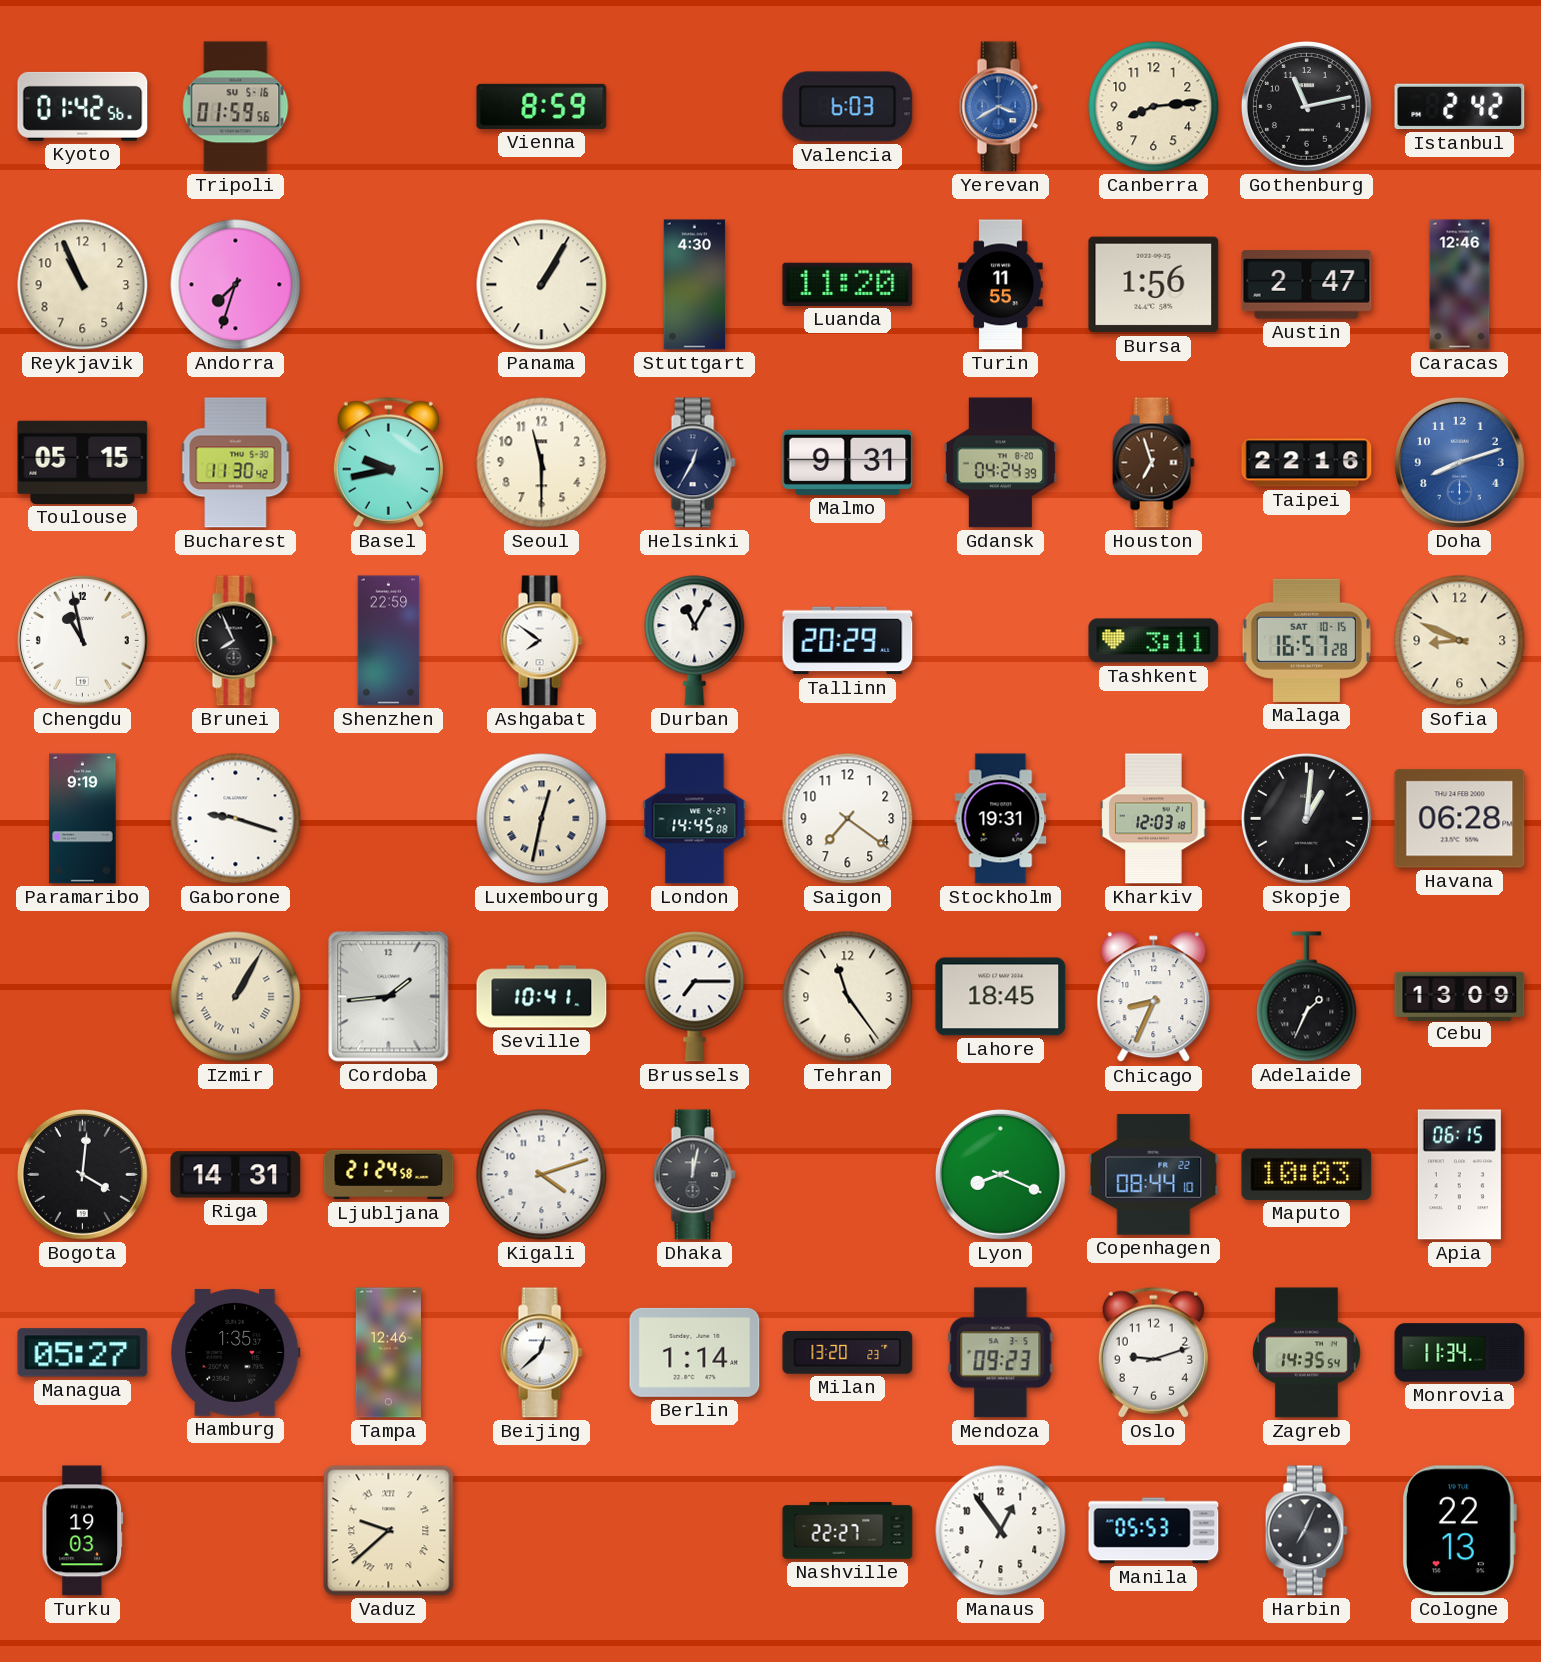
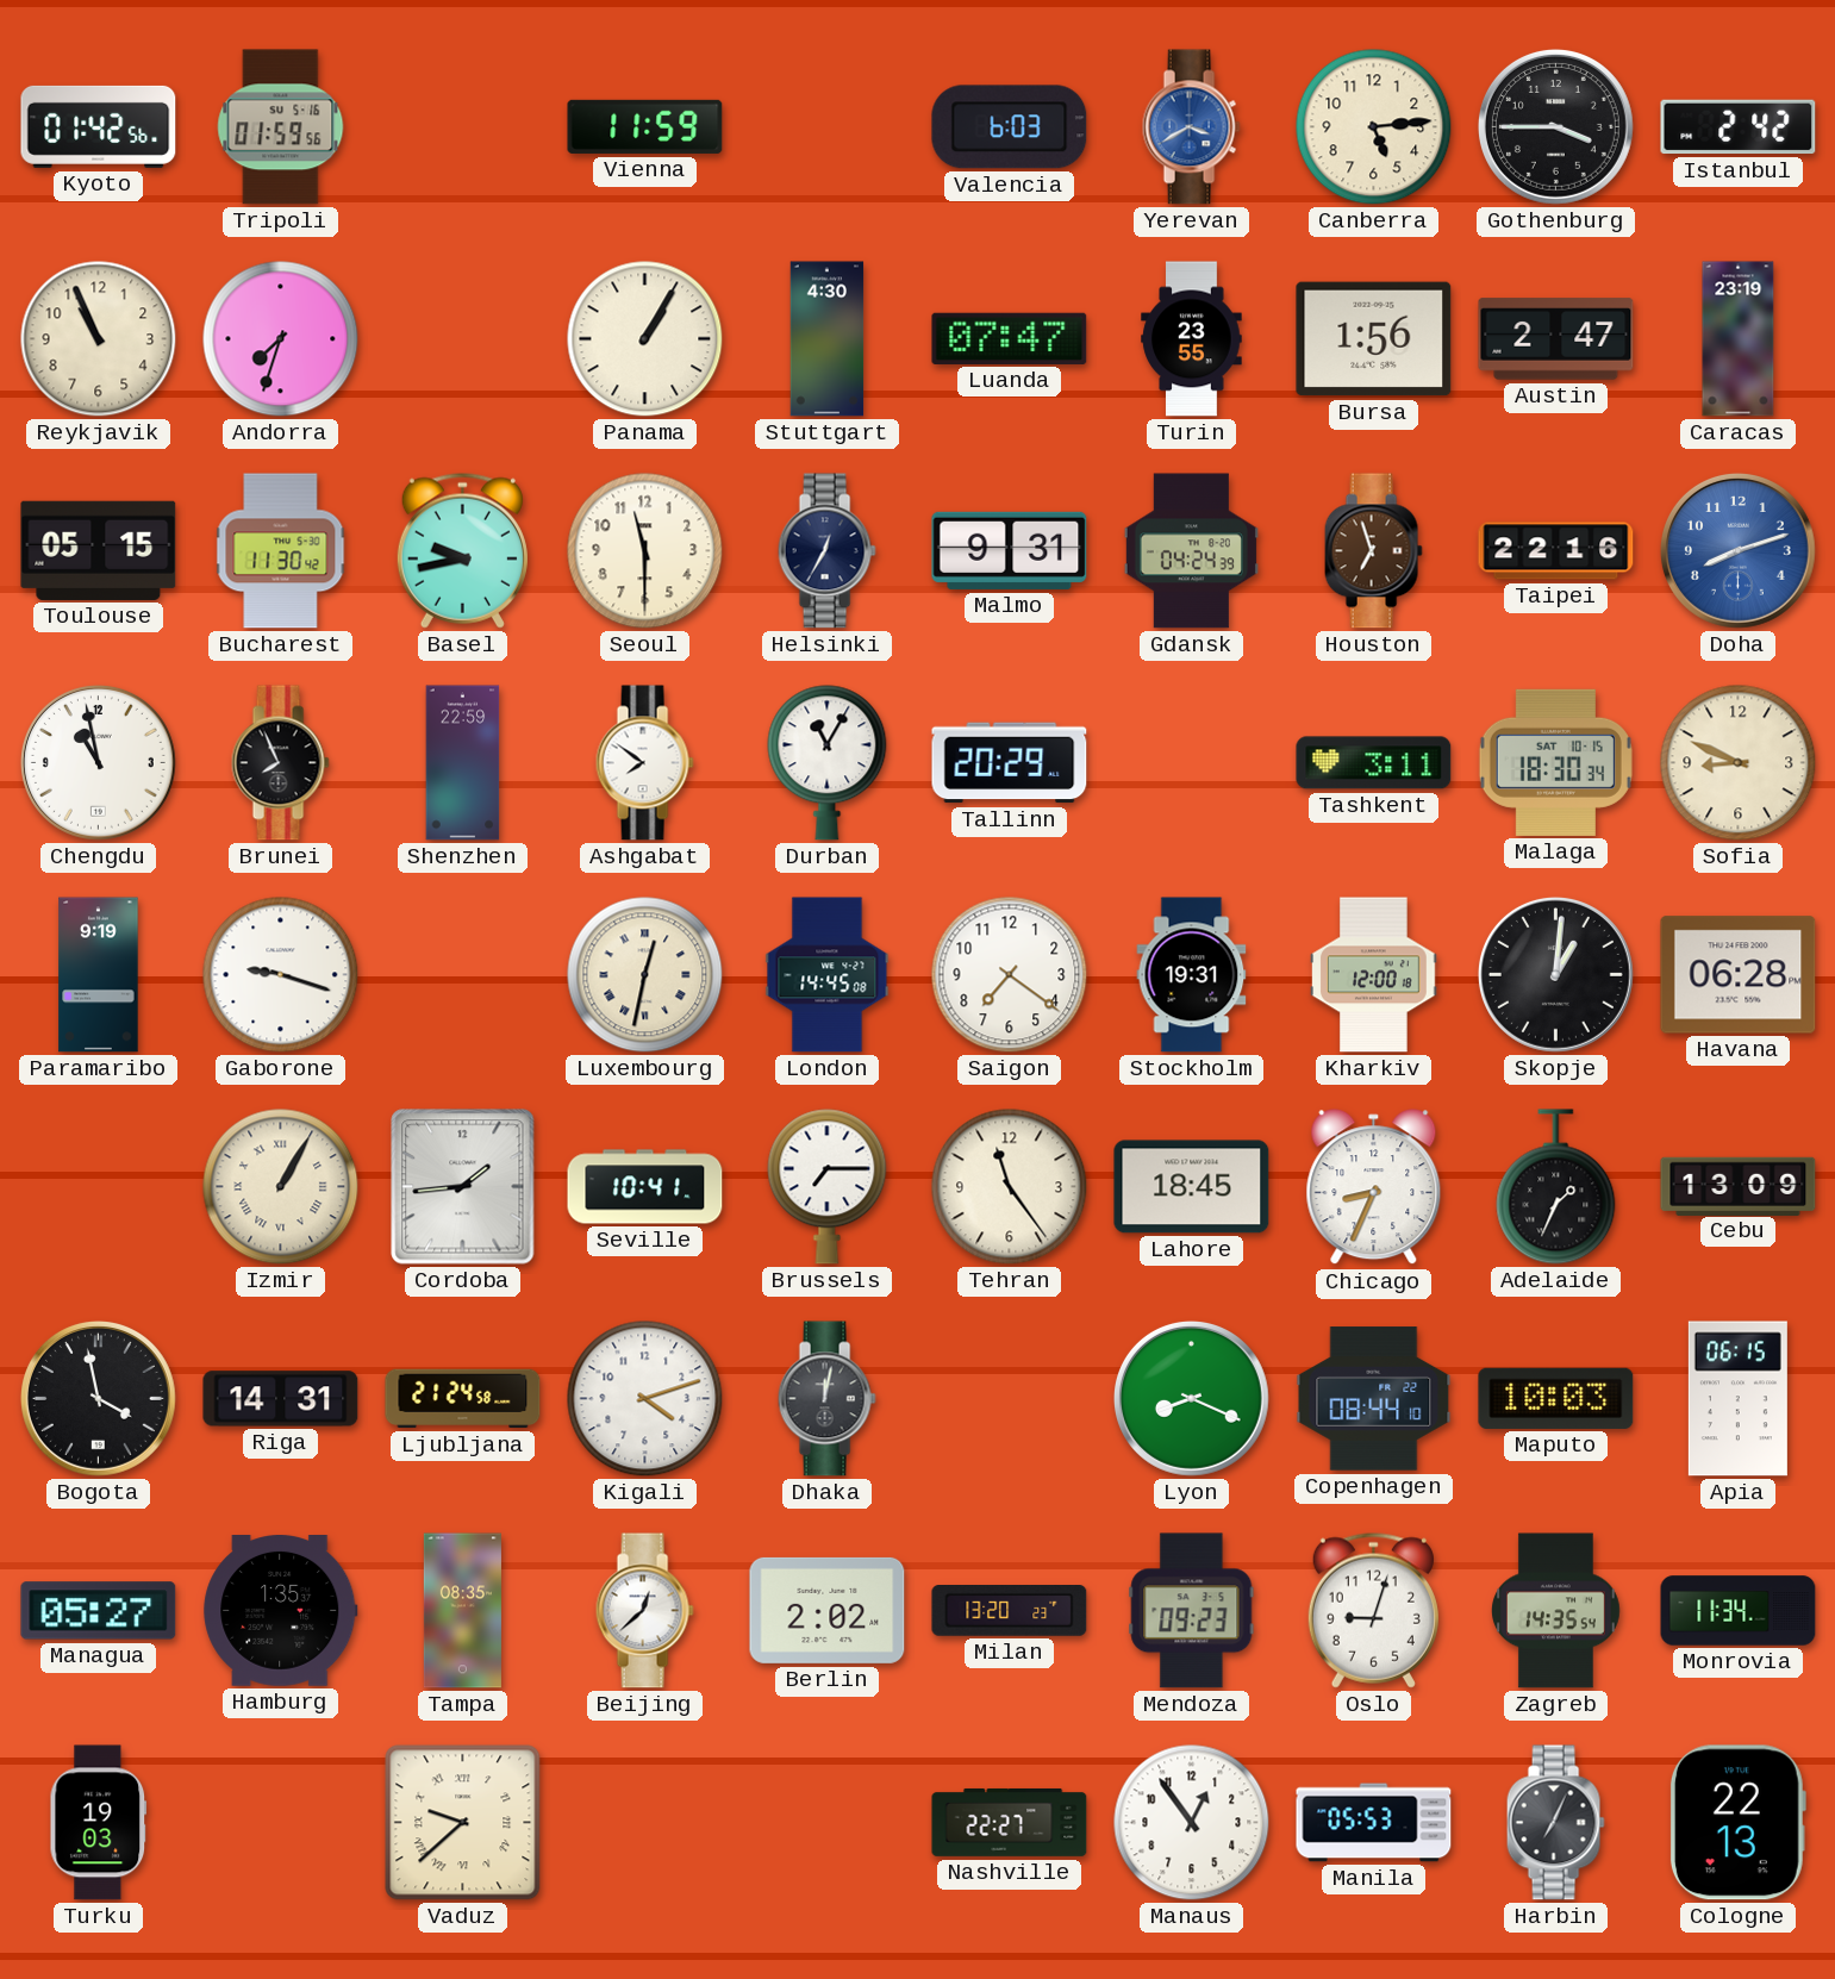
Vienna: 8:59 -> 11:59
Canberra: 8:14 -> 5:14
Gothenburg: 11:13 -> 3:45
Luanda: 11:20 -> 07:47
Turin: 11:55 -> 23:55
Caracas: 12:46 -> 23:19
Malaga: 16:57 -> 18:30
Kharkiv: 12:03 -> 12:00
Bogota: 4:01 -> 3:58
Tampa: 12:46 -> 08:35
Berlin: 1:14 -> 2:02
Oslo: 9:12 -> 9:03
